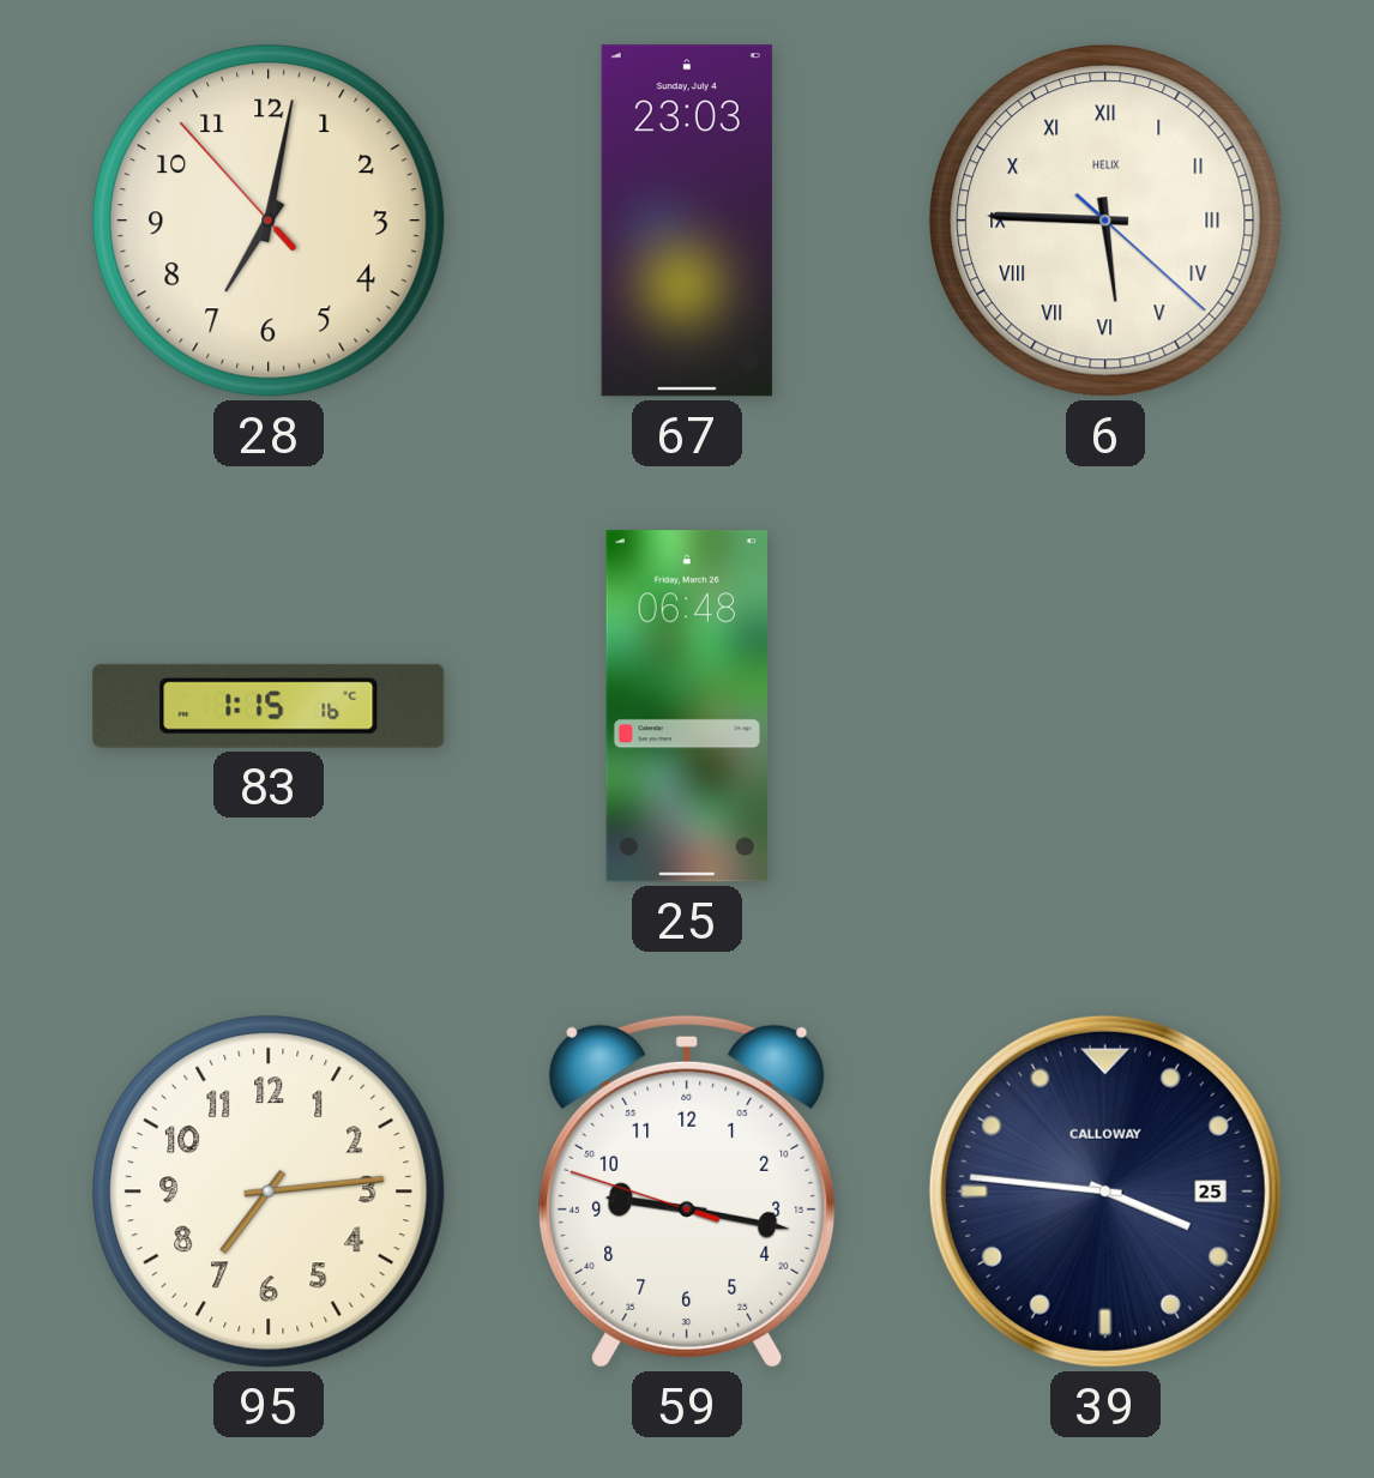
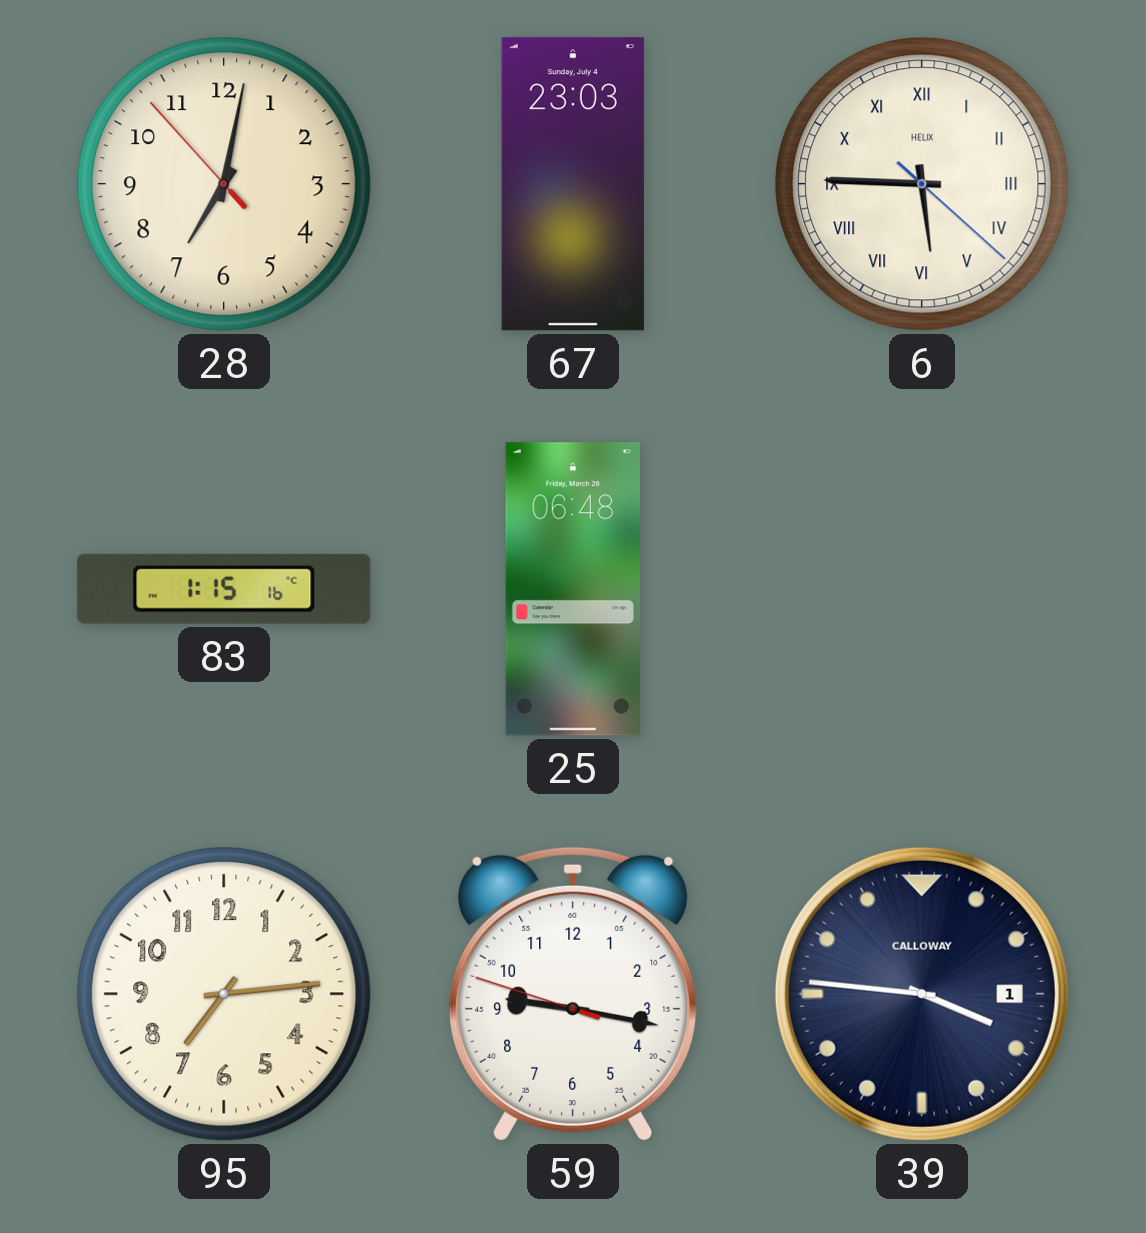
39 date: 25 -> 1
